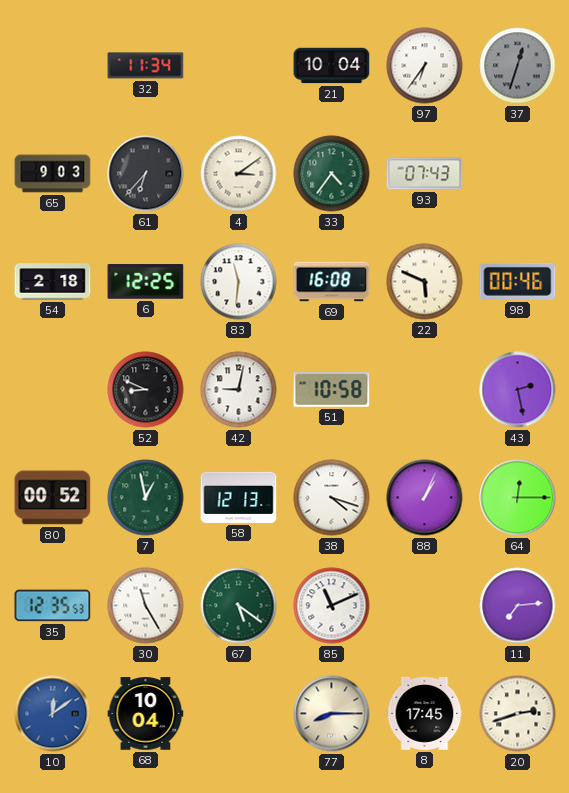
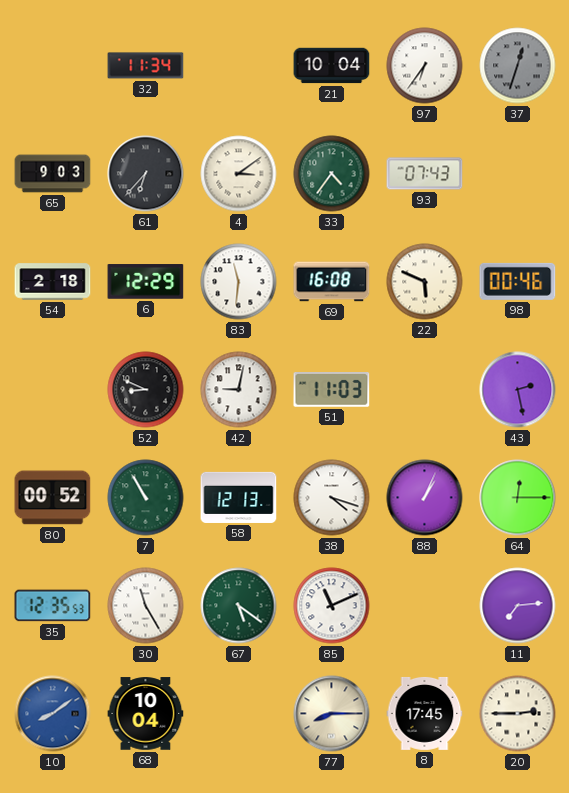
6: 12:25 -> 12:29
51: 10:58 -> 11:03
7: 12:58 -> 10:55
10: 12:09 -> 8:09
20: 2:42 -> 2:45
